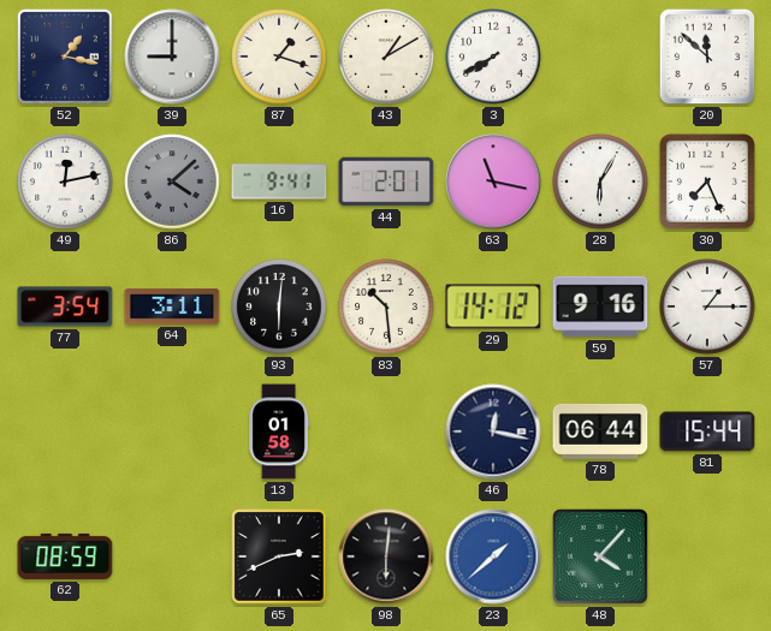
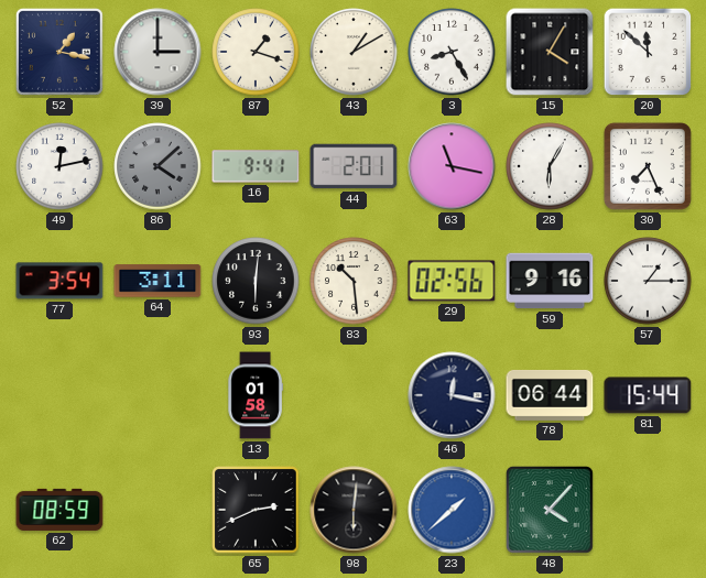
39: 9:00 -> 3:00
3: 7:40 -> 8:25
15: none -> 4:05
29: 14:12 -> 02:56
